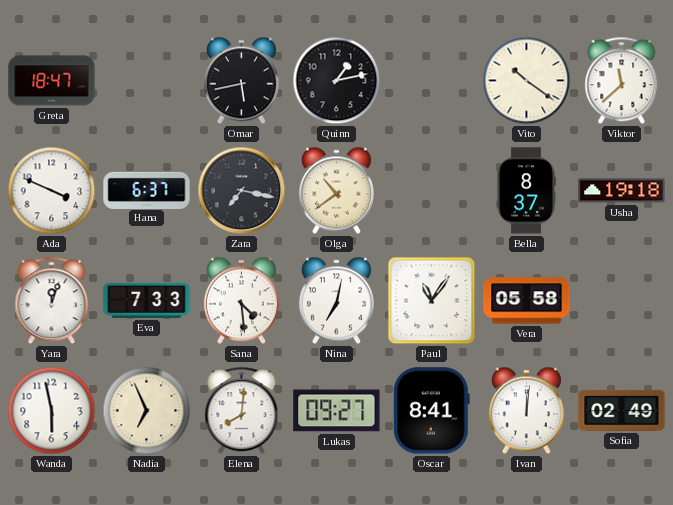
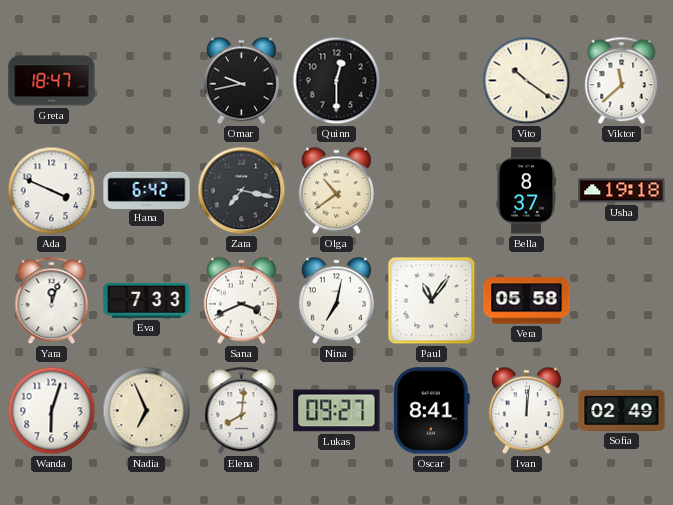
Omar: 5:43 -> 9:43
Quinn: 1:13 -> 12:30
Hana: 6:37 -> 6:42
Sana: 4:29 -> 3:41
Wanda: 5:58 -> 6:03
